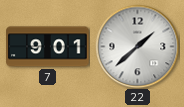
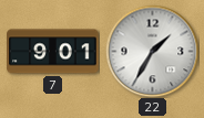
22: 1:38 -> 1:35
